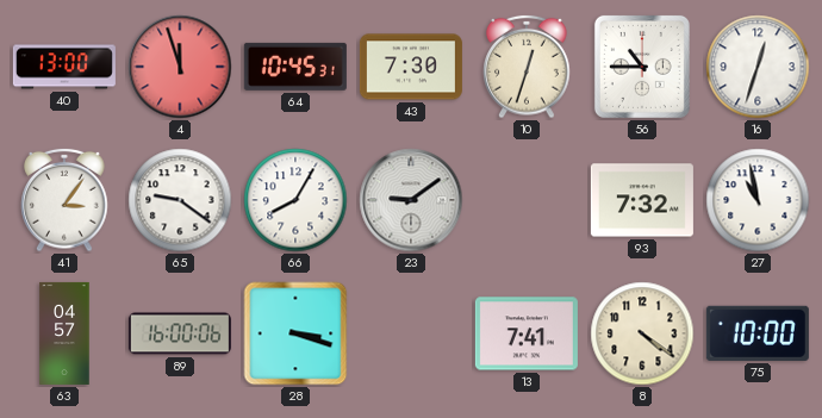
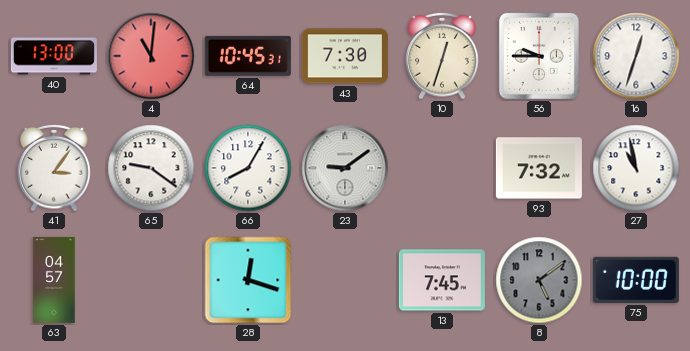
4: 11:57 -> 11:01
56: 10:45 -> 9:45
89: 16:00 -> none
28: 3:18 -> 12:18
13: 7:41 -> 7:45
8: 4:21 -> 5:09
8 dial: cream -> grey
